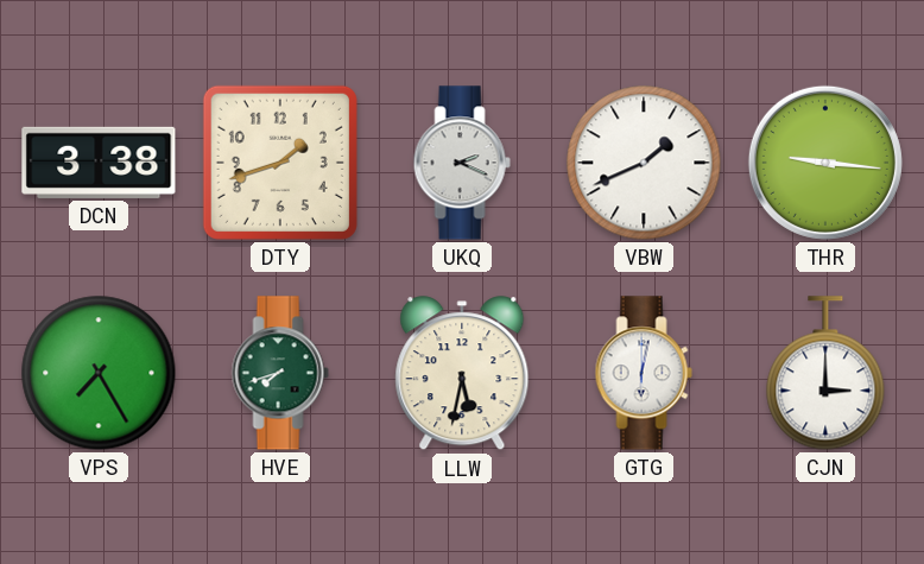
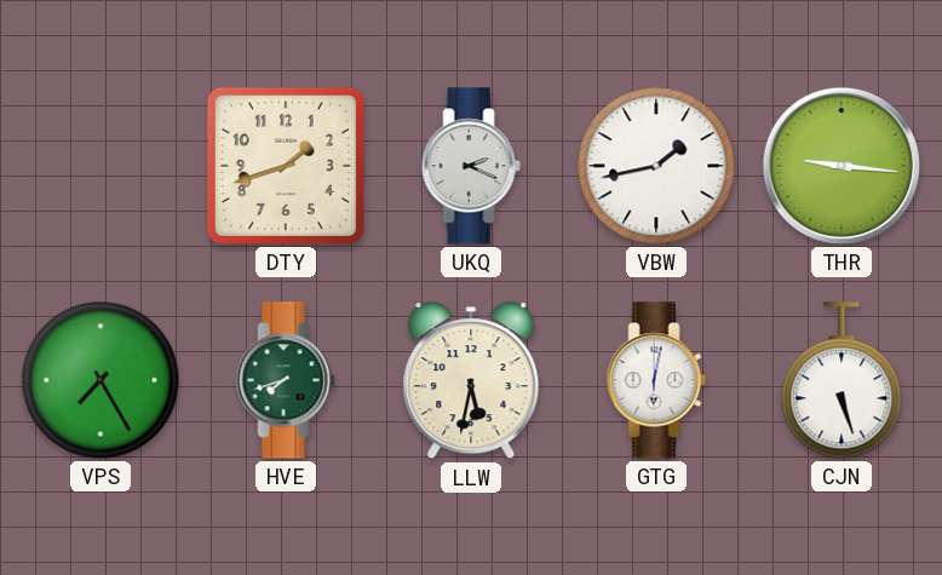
DCN: 3:38 -> none
VBW: 1:41 -> 1:43
CJN: 3:00 -> 5:27
